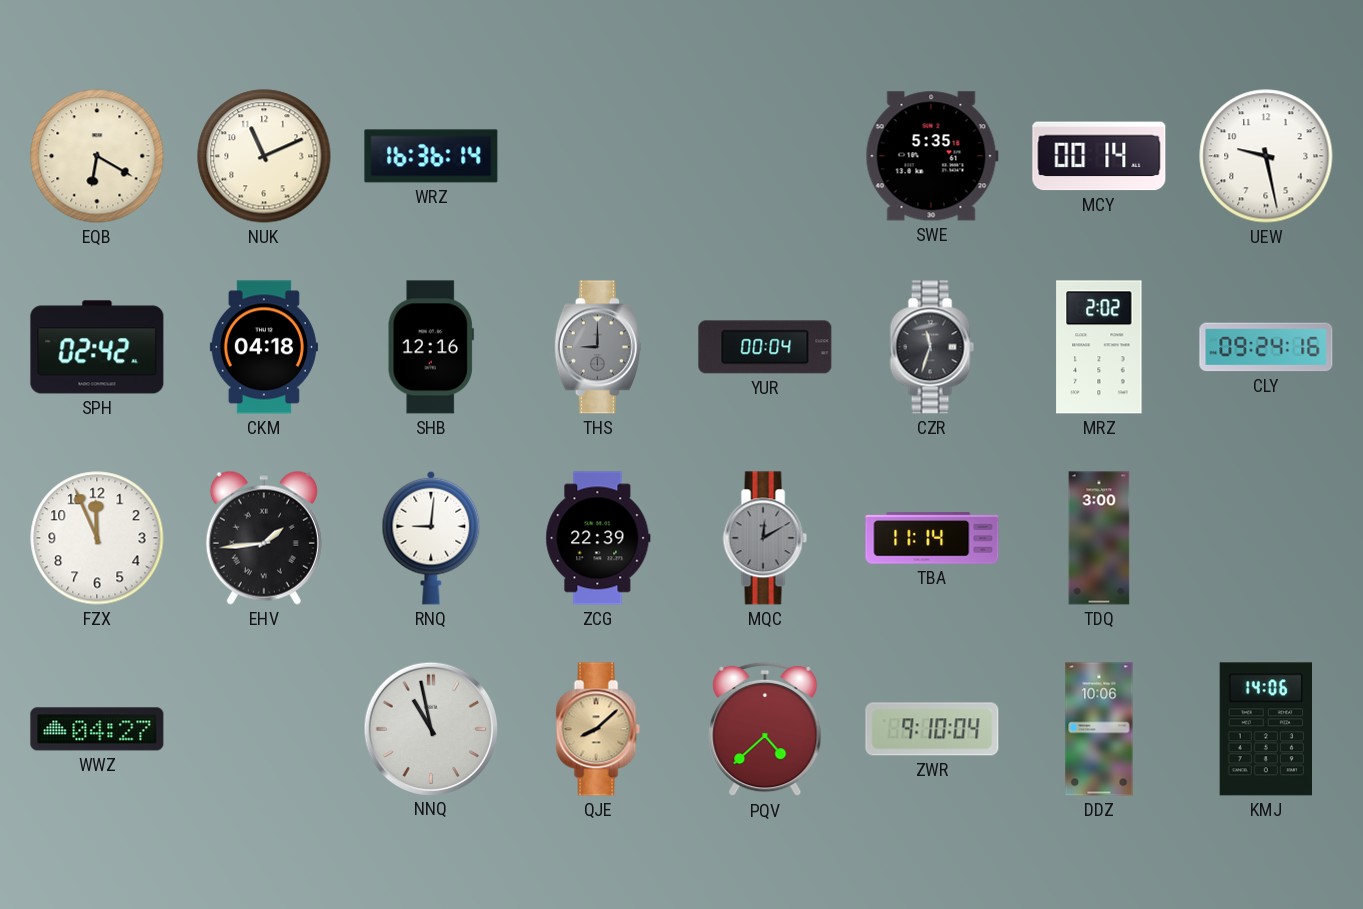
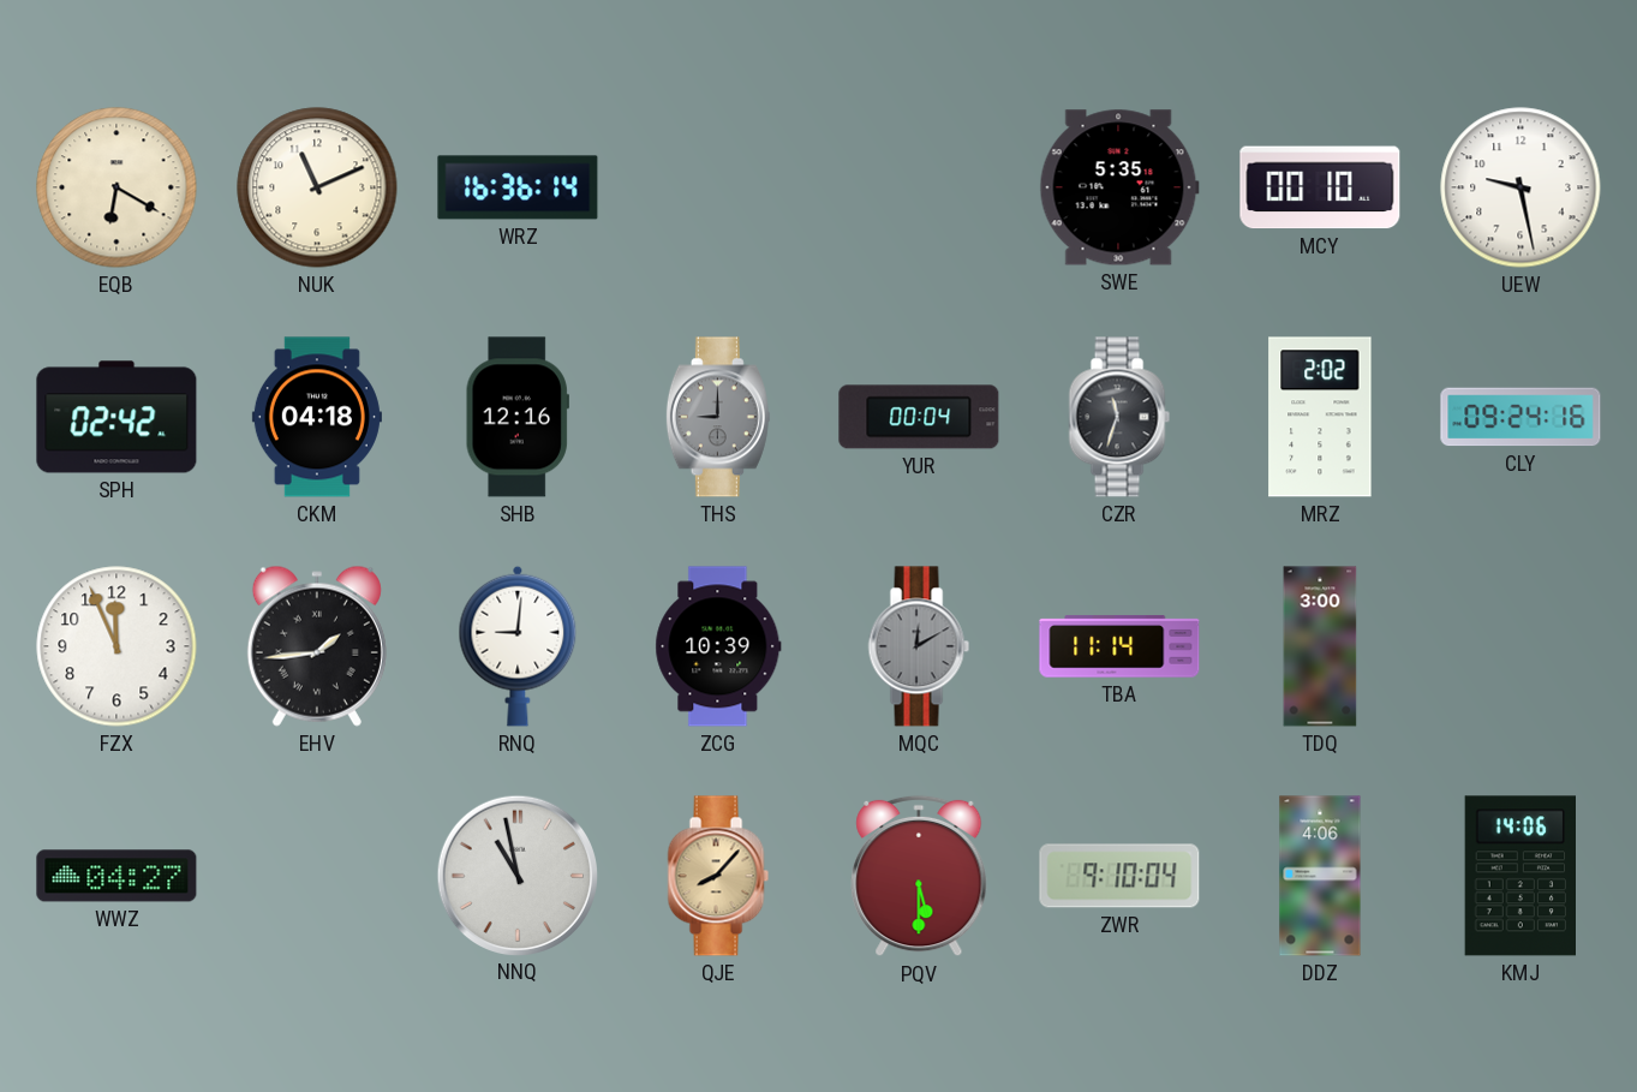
MCY: 00:14 -> 00:10
ZCG: 22:39 -> 10:39
QJE: 8:08 -> 8:07
PQV: 4:38 -> 5:30
DDZ: 10:06 -> 4:06
